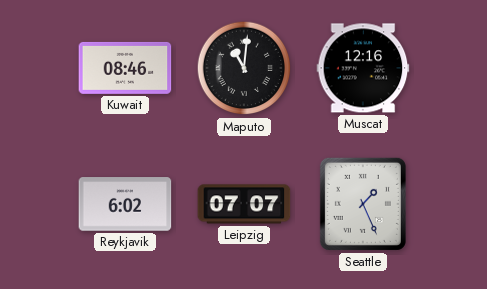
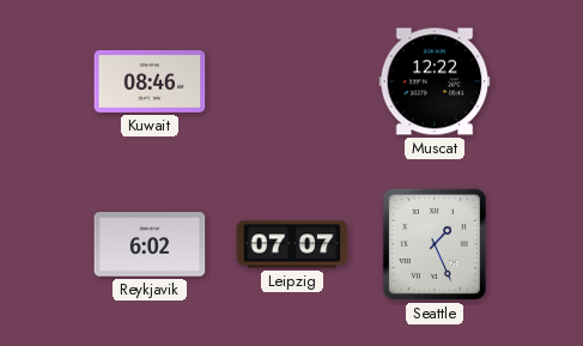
Maputo: 11:01 -> none
Muscat: 12:16 -> 12:22
